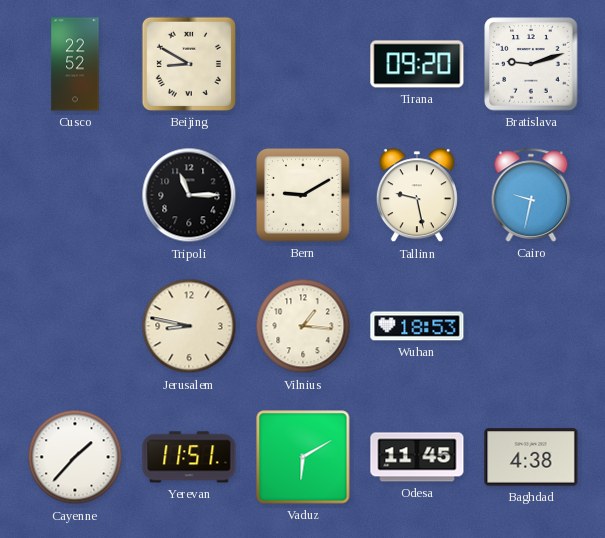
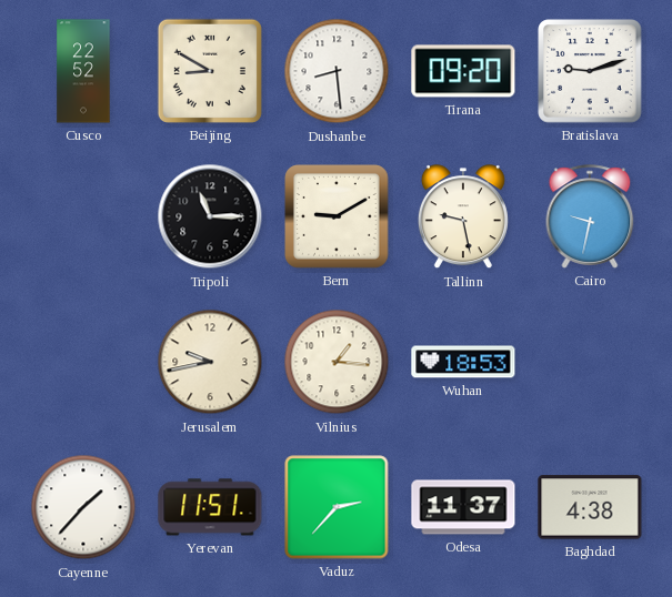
Dushanbe: none -> 8:29
Jerusalem: 8:47 -> 9:43
Vaduz: 6:10 -> 2:37
Odesa: 11:45 -> 11:37
